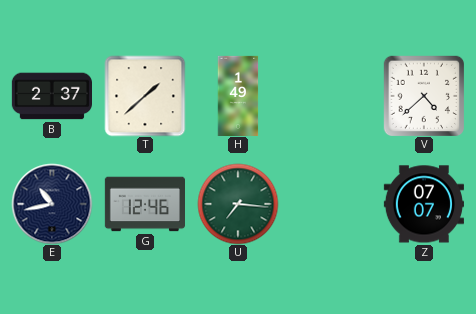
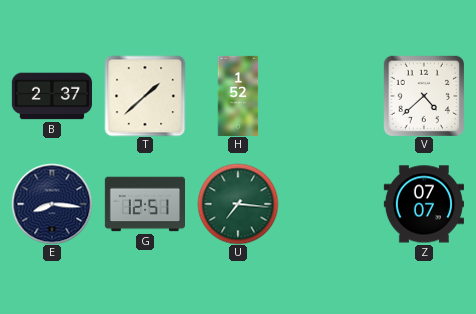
H: 1:49 -> 1:52
E: 10:43 -> 8:16
G: 12:46 -> 12:51
